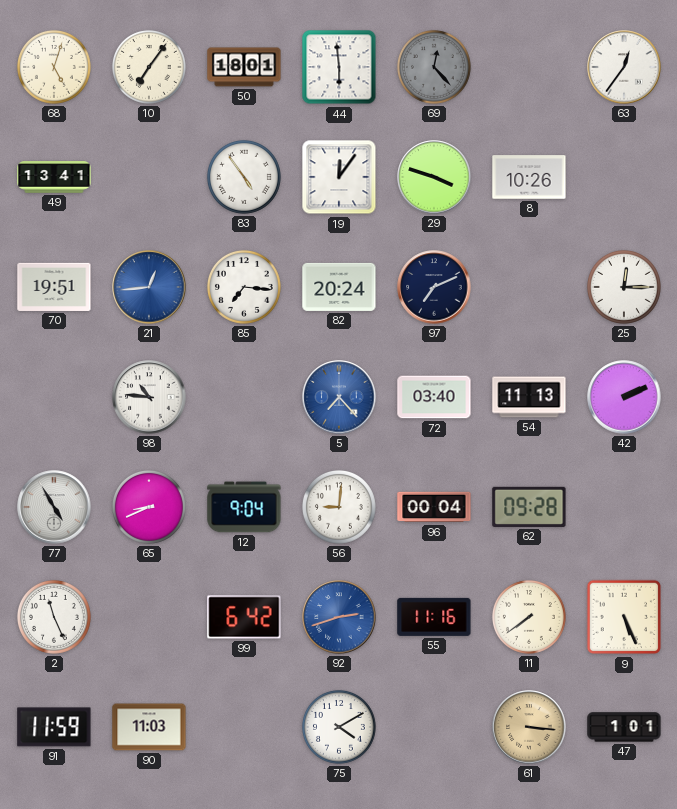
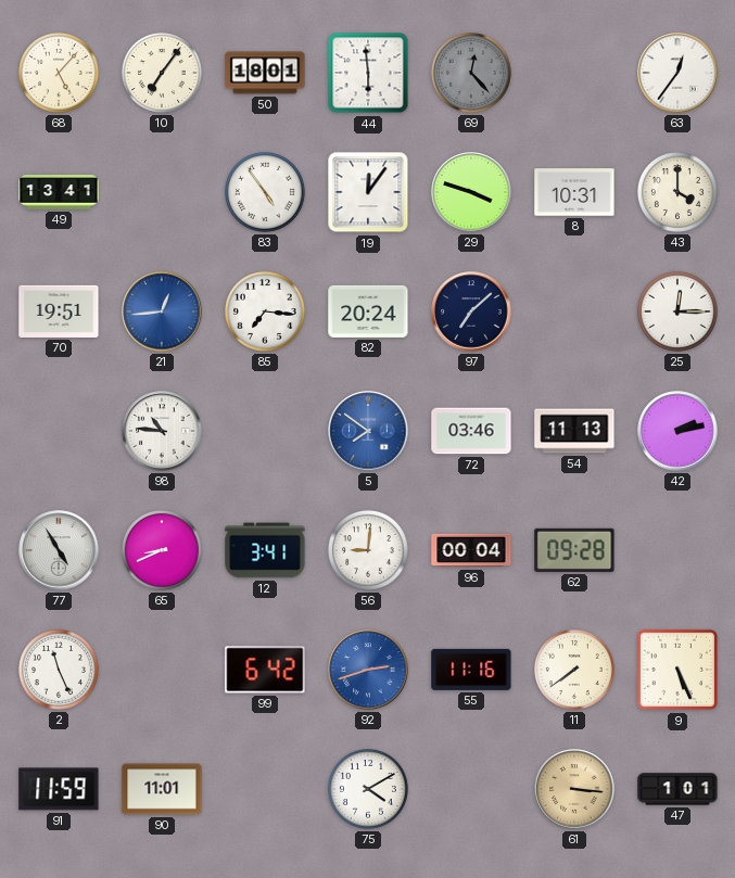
68: 5:03 -> 5:07
8: 10:26 -> 10:31
43: none -> 4:00
97: 7:11 -> 7:08
5: 7:23 -> 7:51
72: 03:40 -> 03:46
42: 2:11 -> 2:13
12: 9:04 -> 3:41
90: 11:03 -> 11:01
